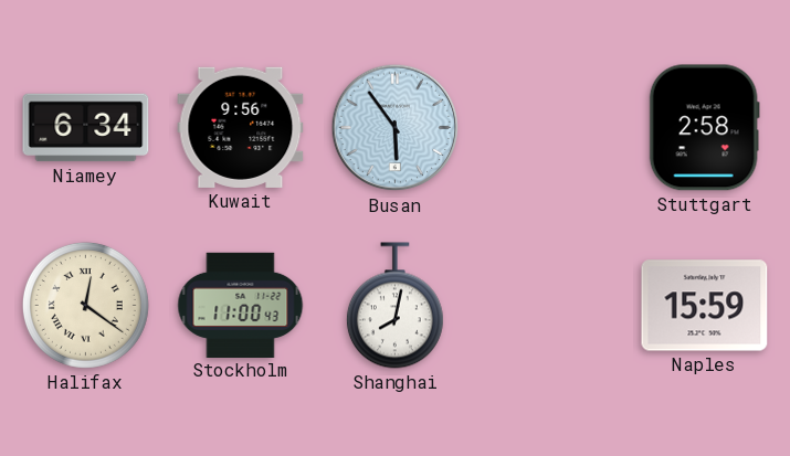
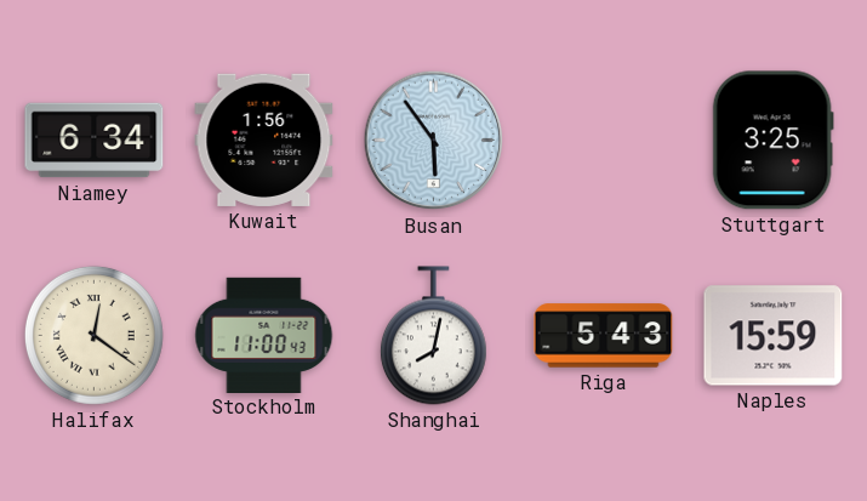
Kuwait: 9:56 -> 1:56
Stuttgart: 2:58 -> 3:25
Riga: none -> 5:43
